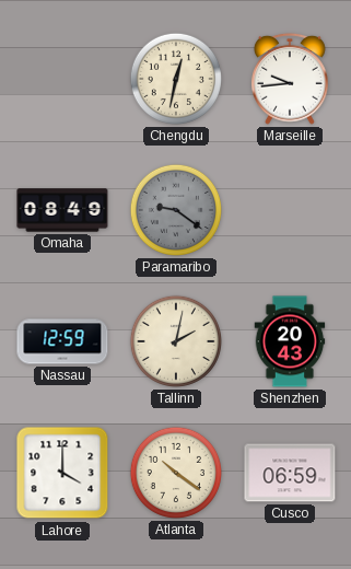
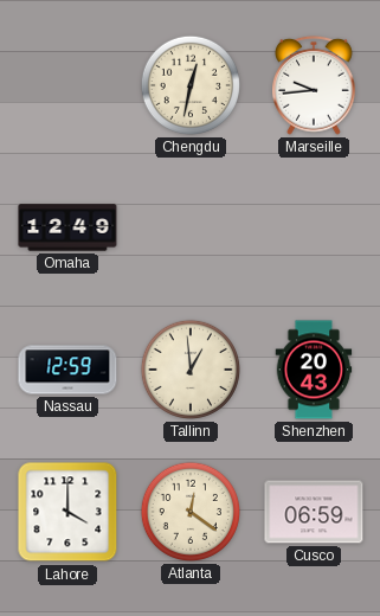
Omaha: 08:49 -> 12:49
Paramaribo: 9:21 -> none
Tallinn: 2:02 -> 12:59
Atlanta: 10:21 -> 12:21
